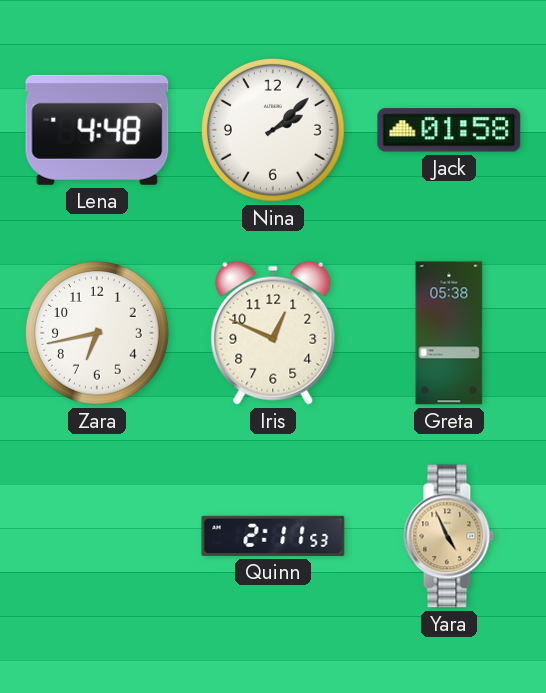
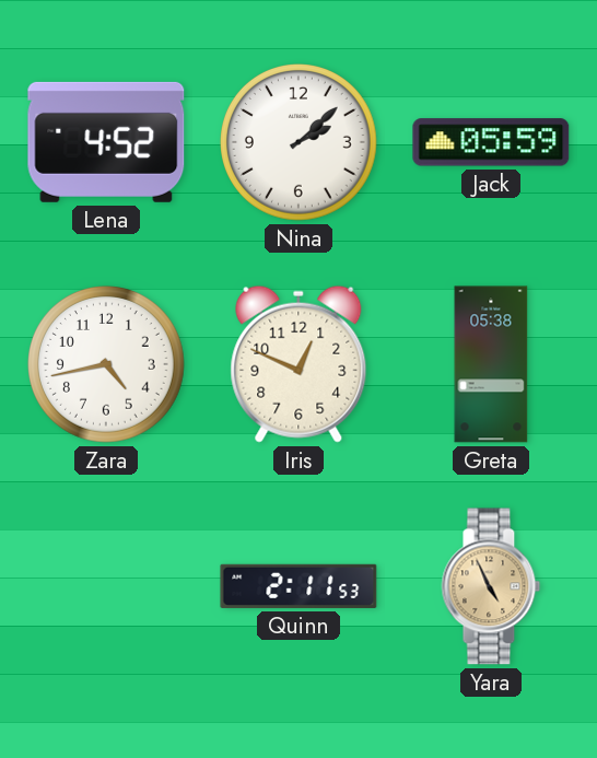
Lena: 4:48 -> 4:52
Jack: 01:58 -> 05:59
Zara: 6:43 -> 4:43
